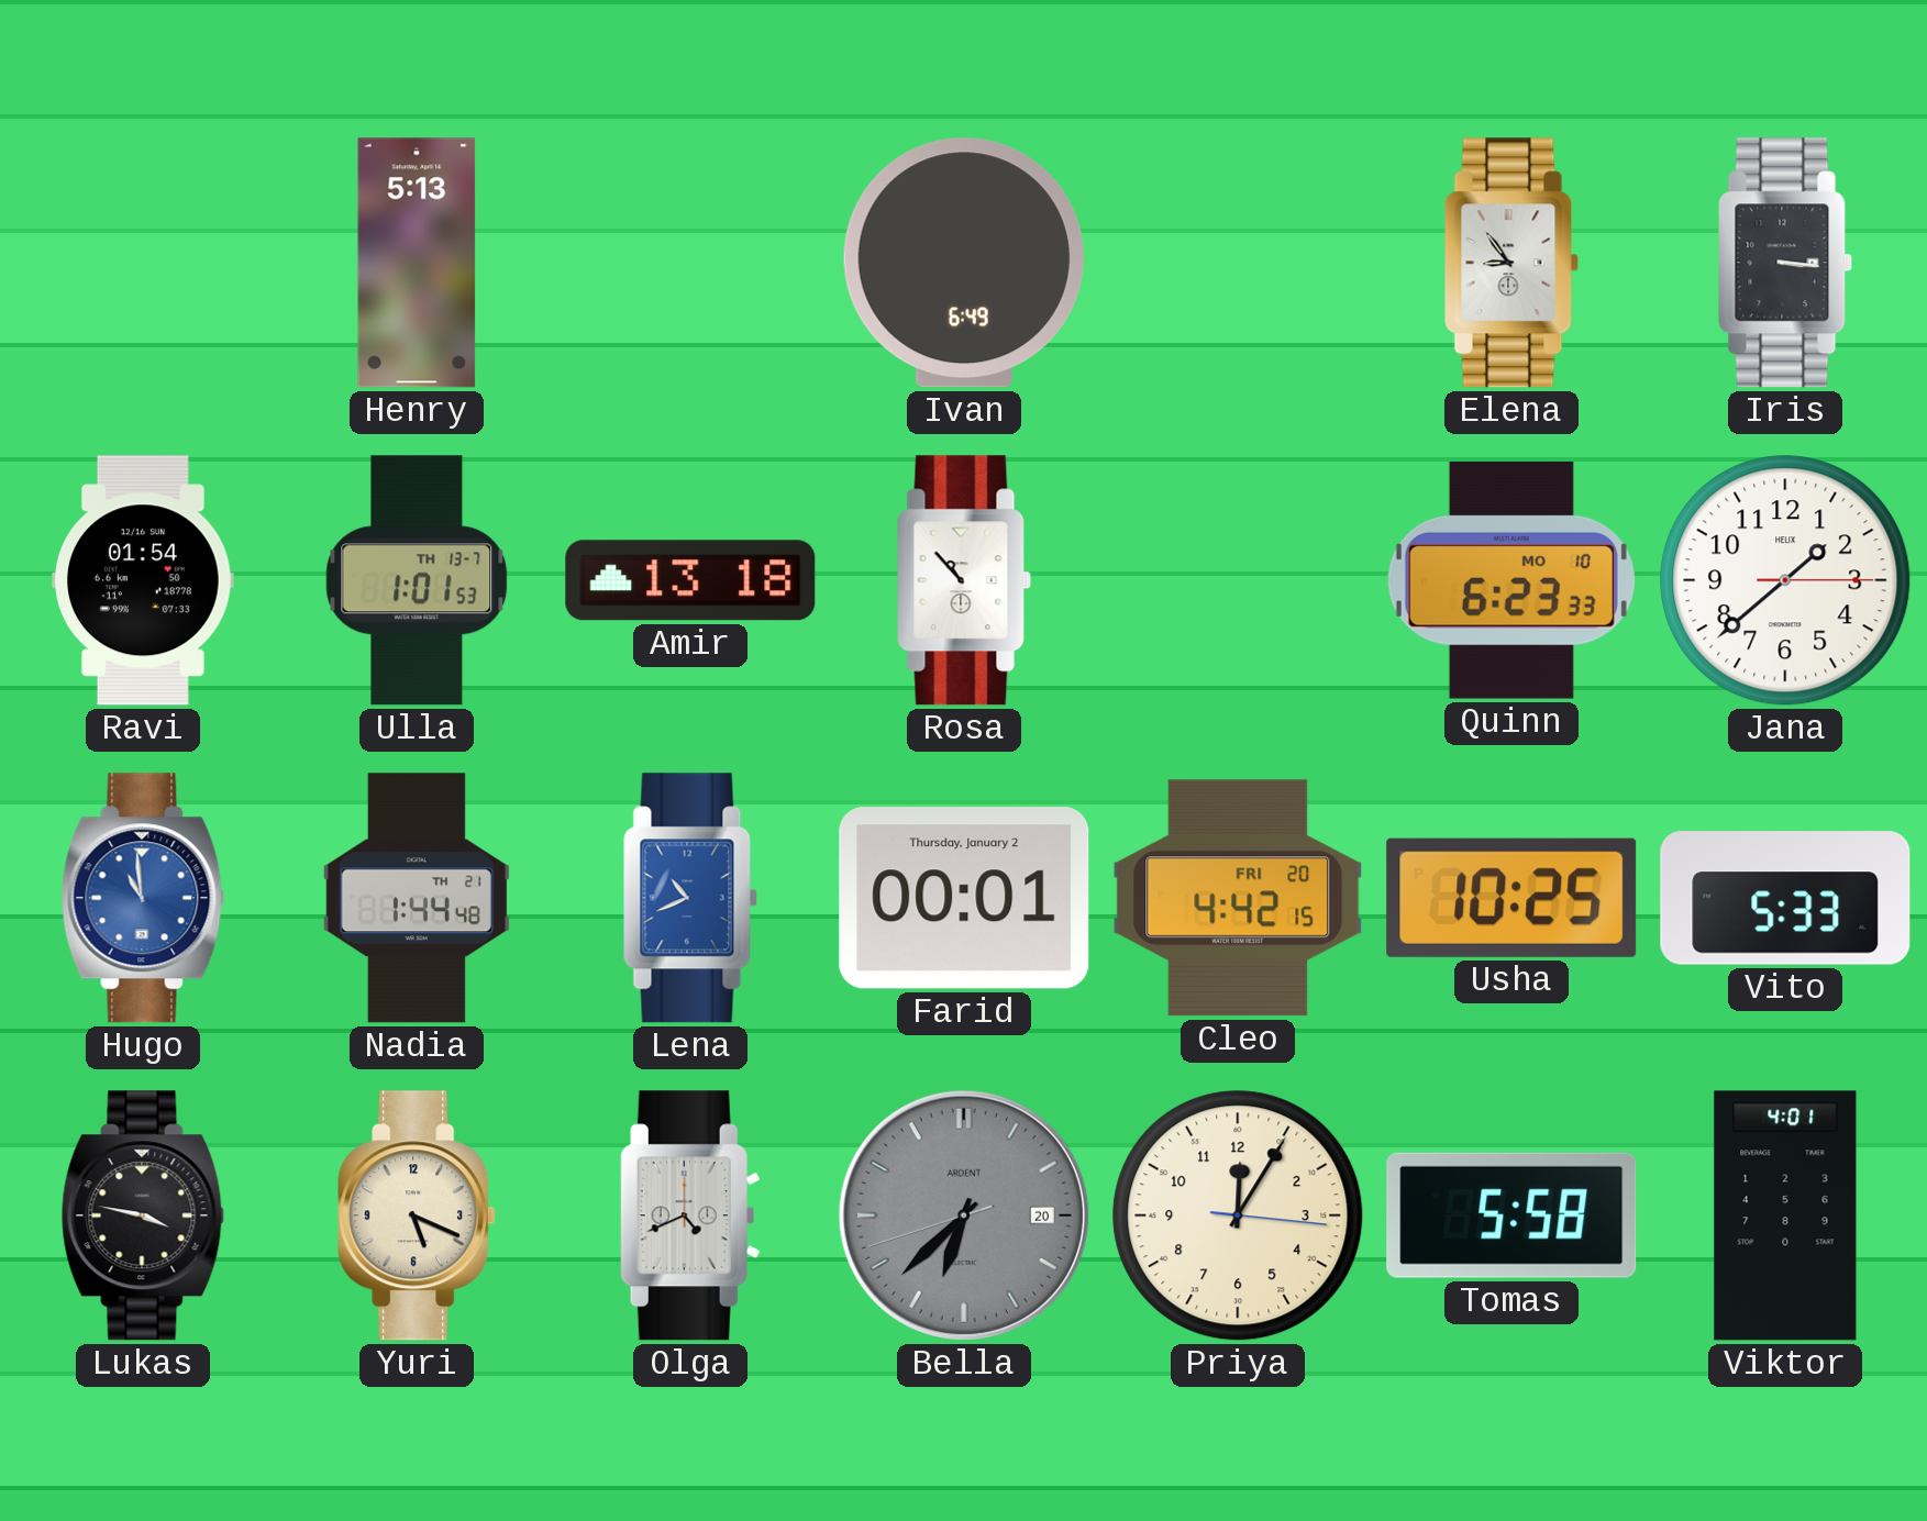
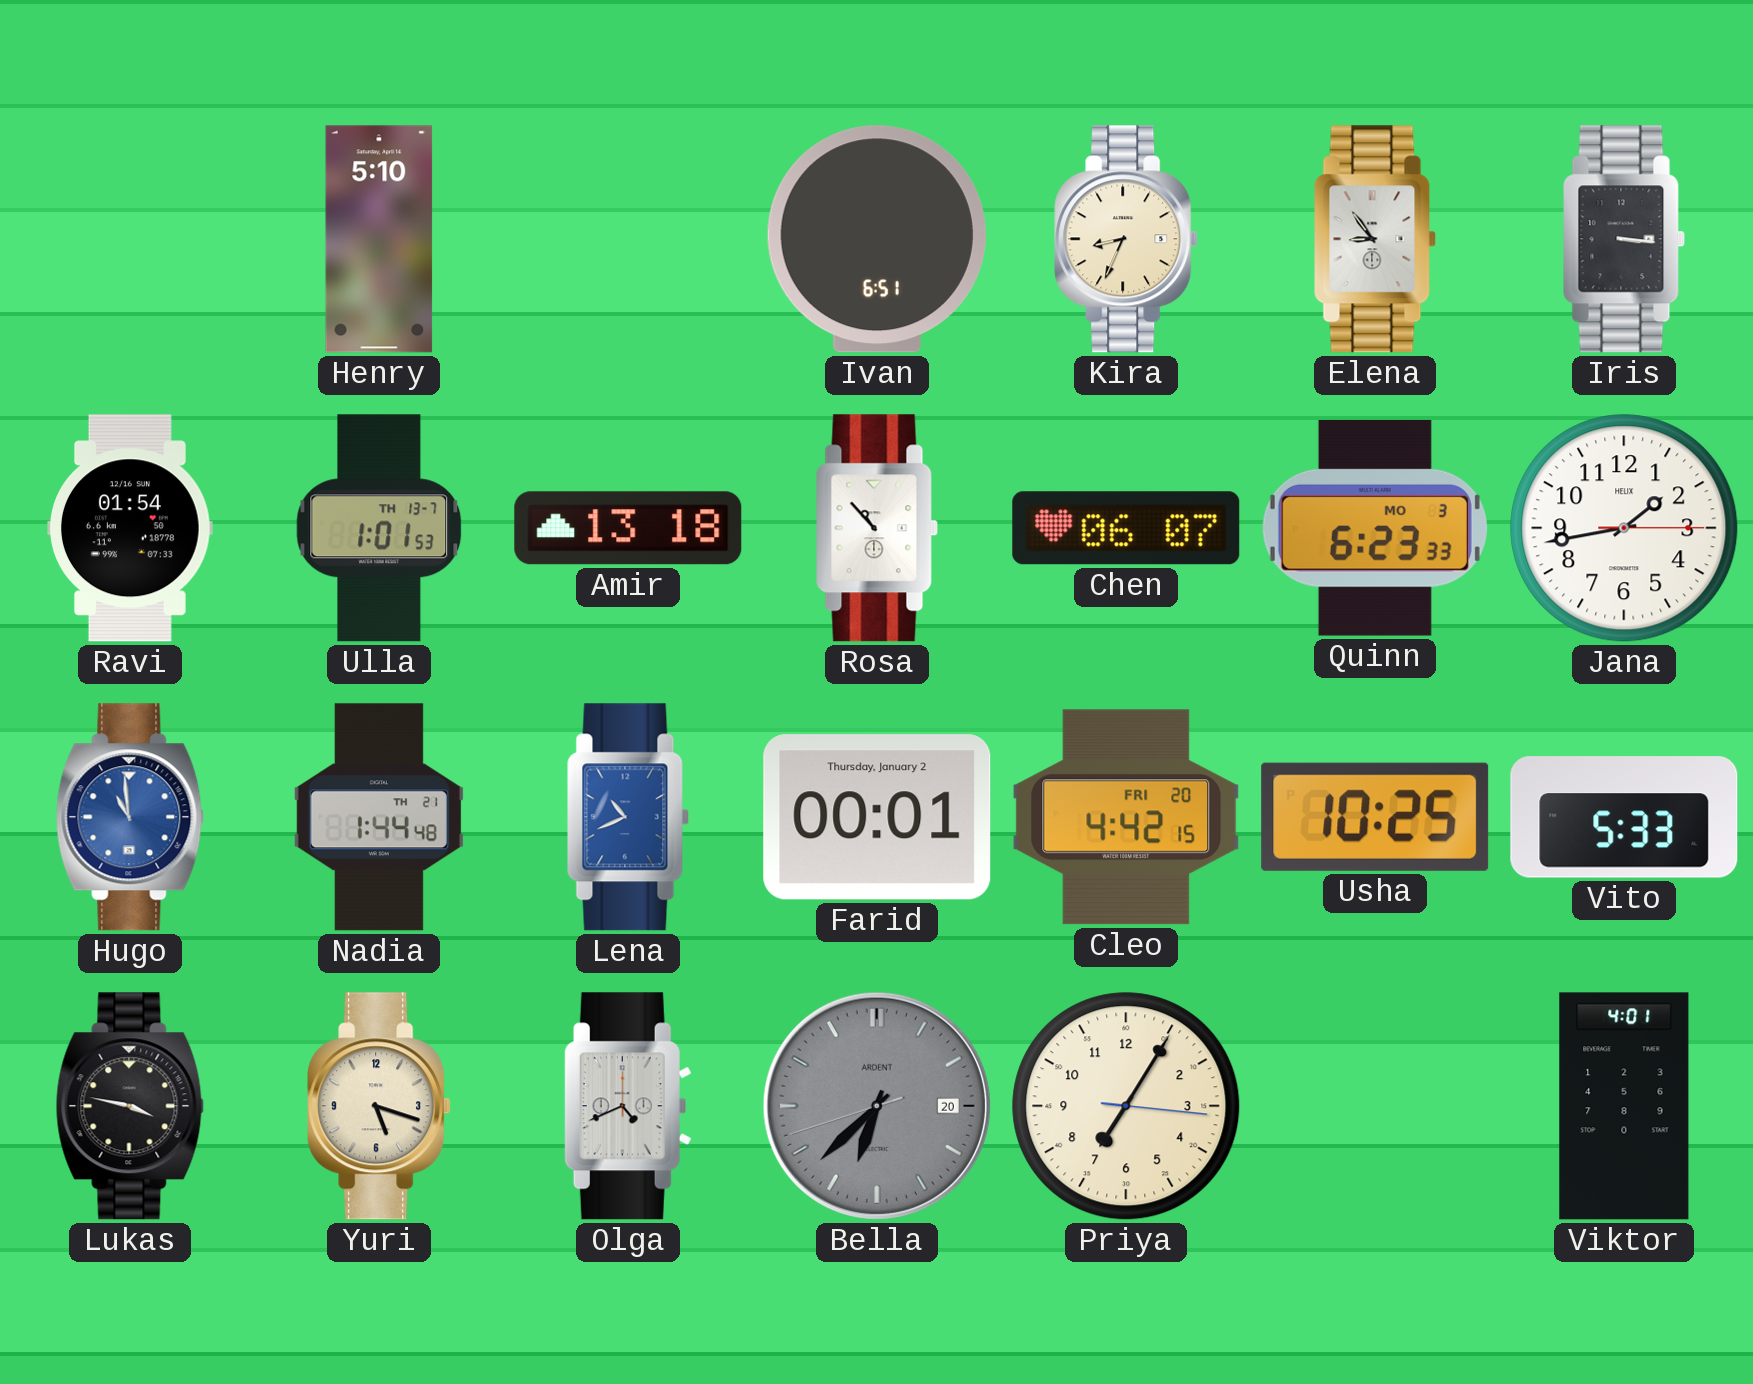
Henry: 5:13 -> 5:10
Ivan: 6:49 -> 6:51
Kira: none -> 8:34
Chen: none -> 06:07
Quinn date: MO 10 -> MO 3
Jana: 1:38 -> 1:43
Yuri: 5:19 -> 5:18
Priya: 12:05 -> 7:05
Tomas: 5:58 -> none
